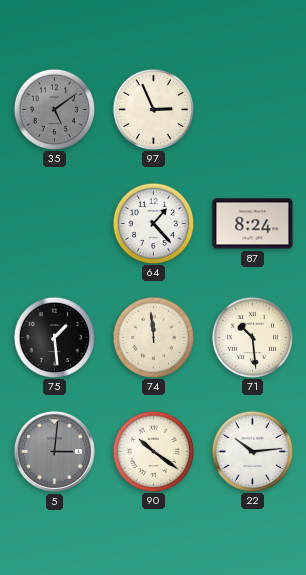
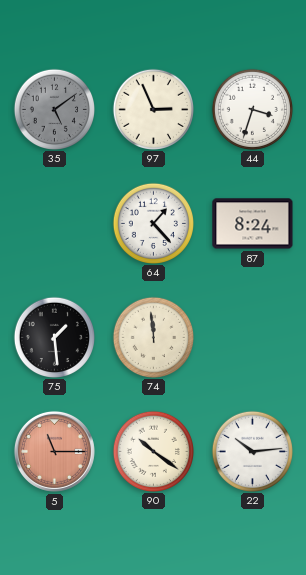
44: none -> 3:33
71: 10:29 -> none
5: 3:01 -> 11:15
5 dial: grey -> salmon
